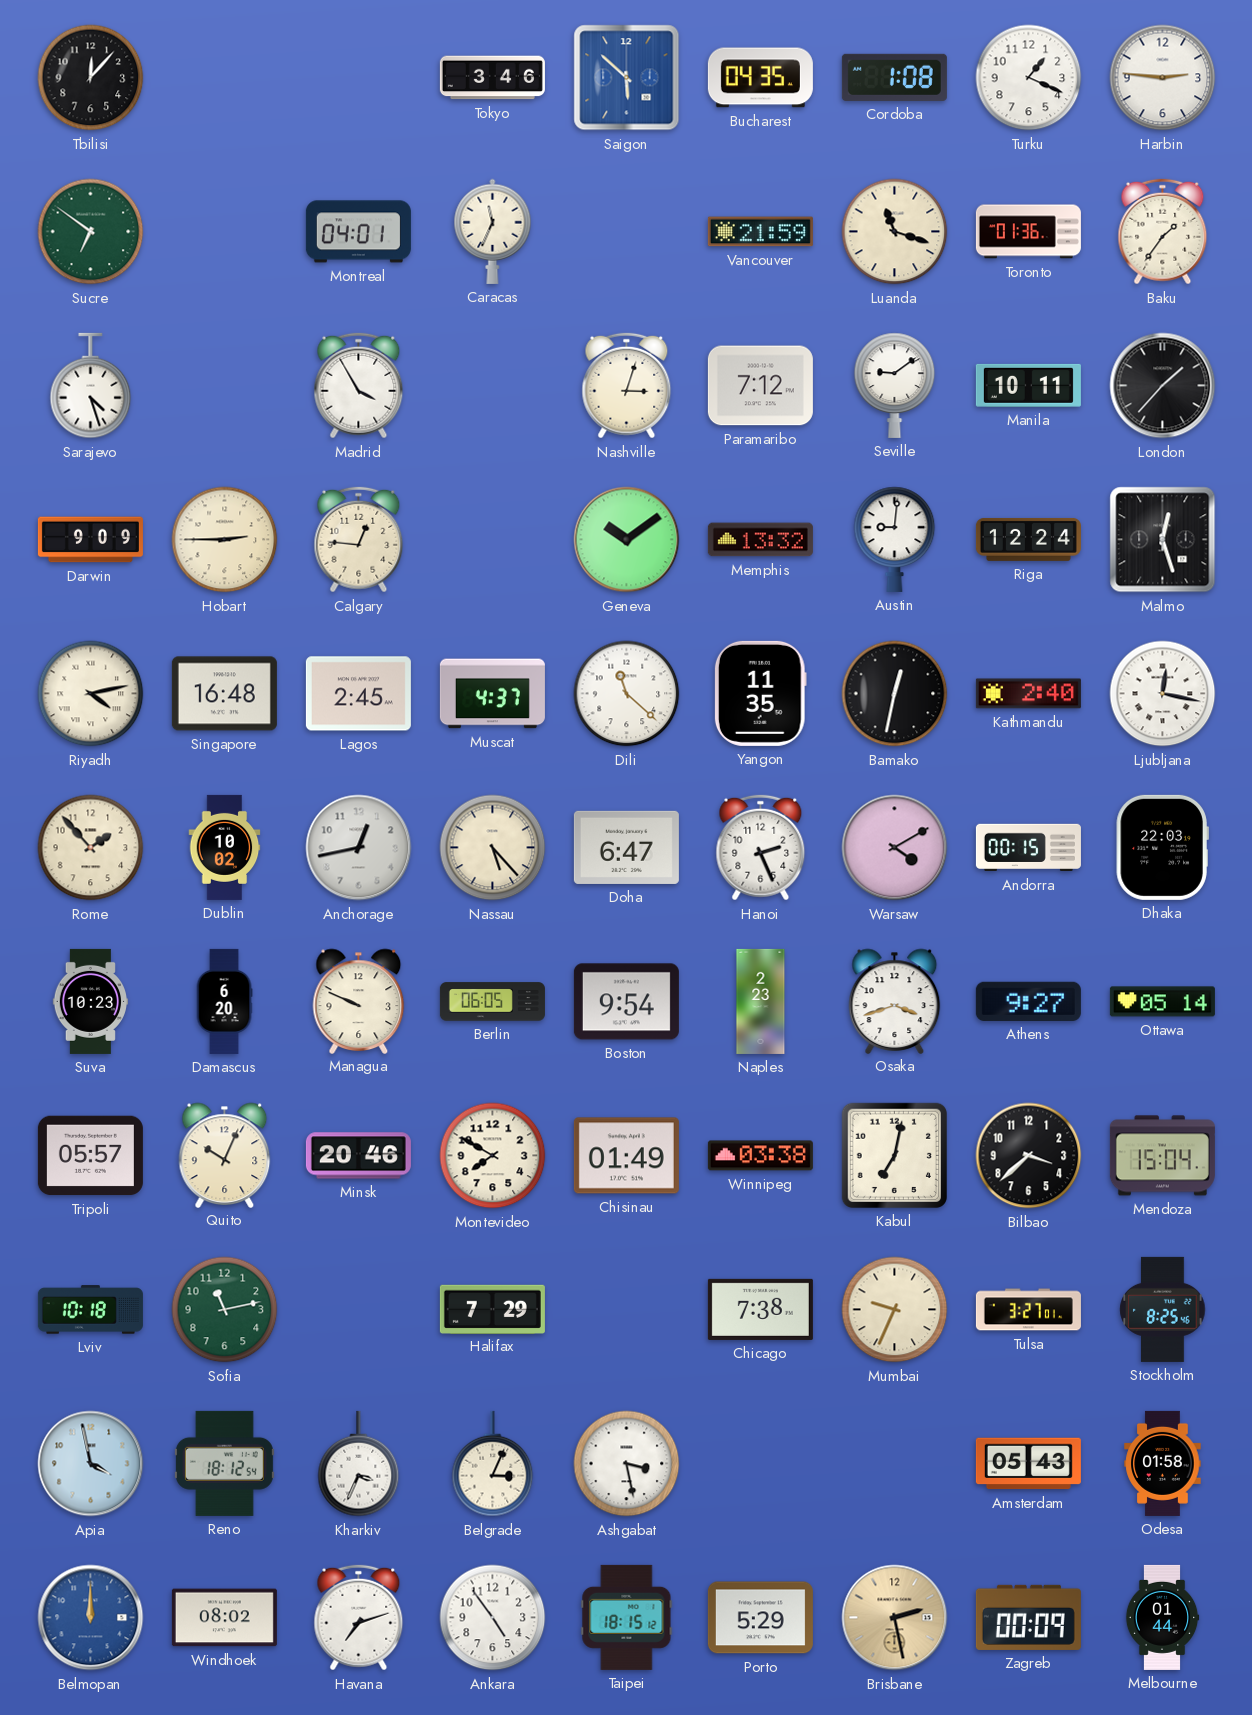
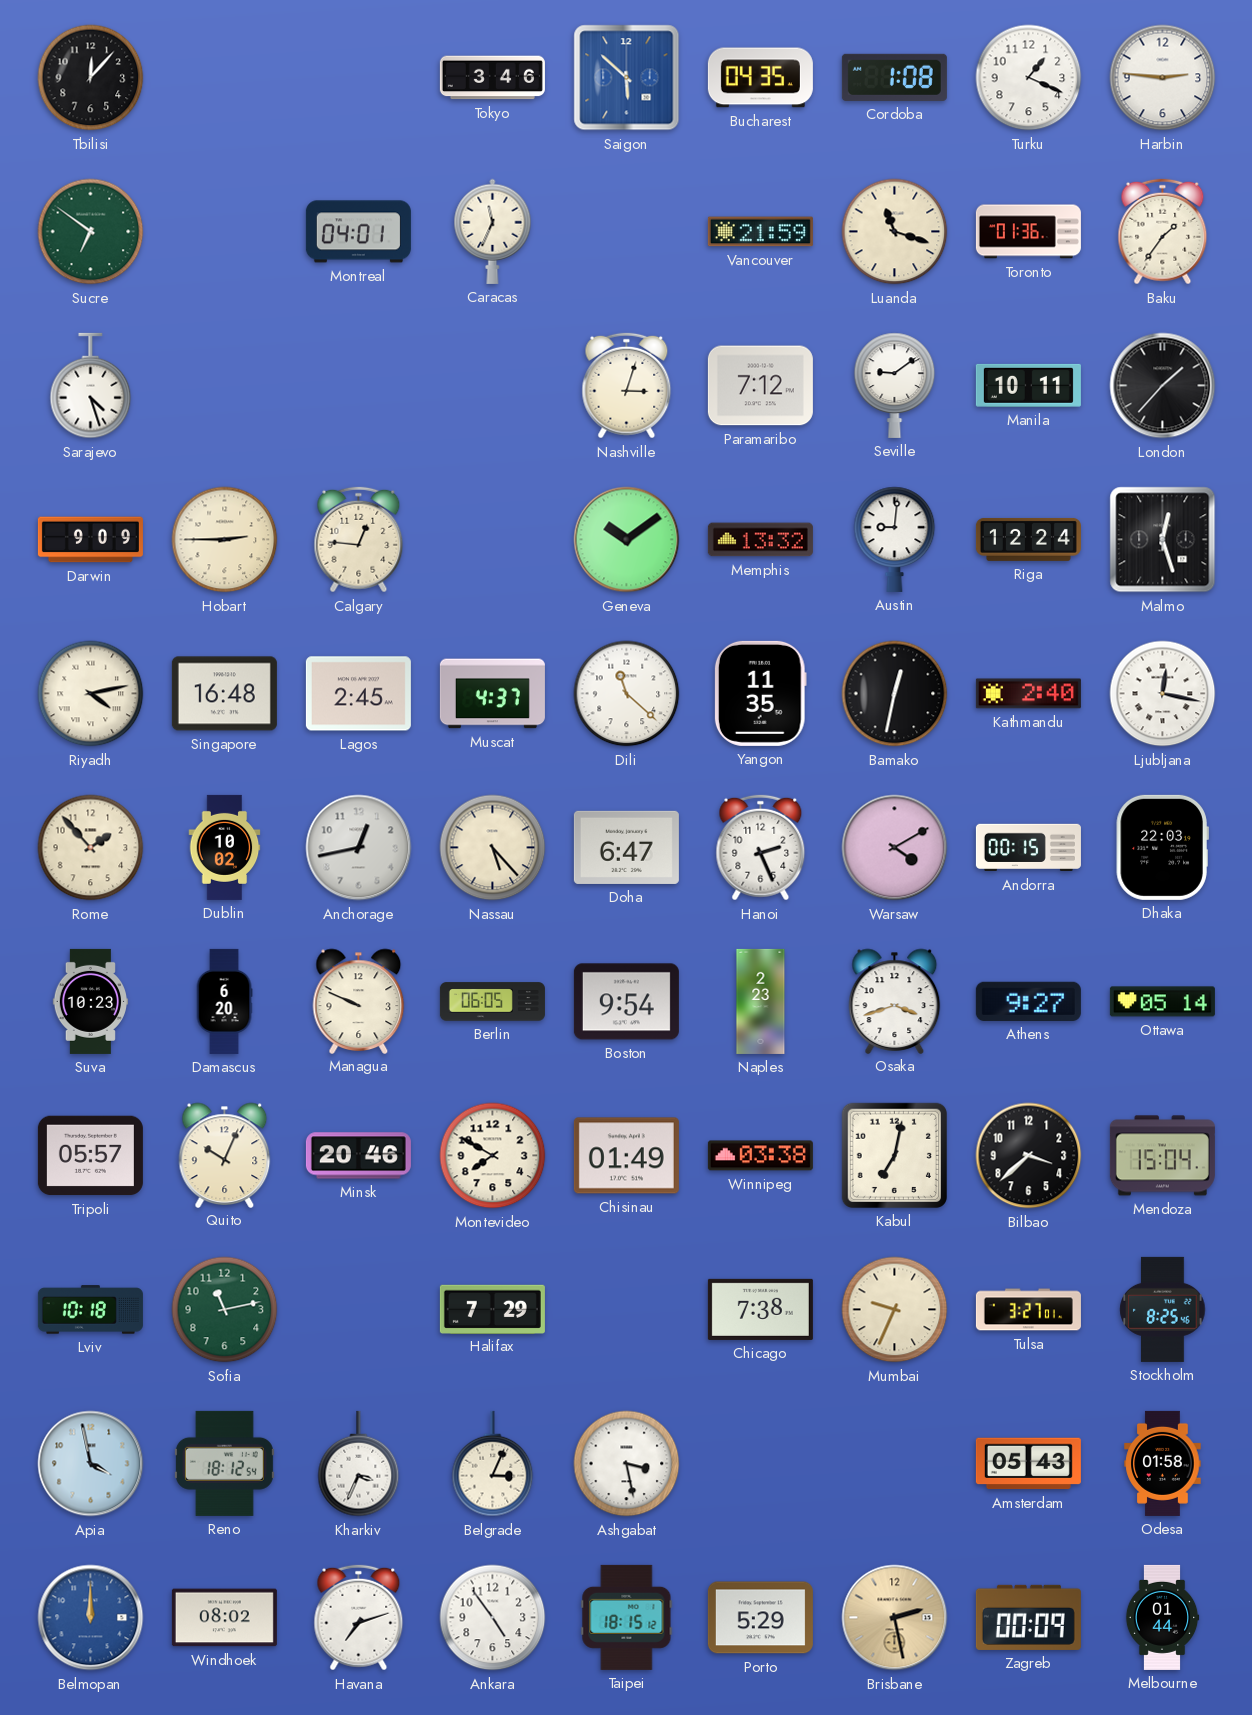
Madrid: 3:55 -> none
